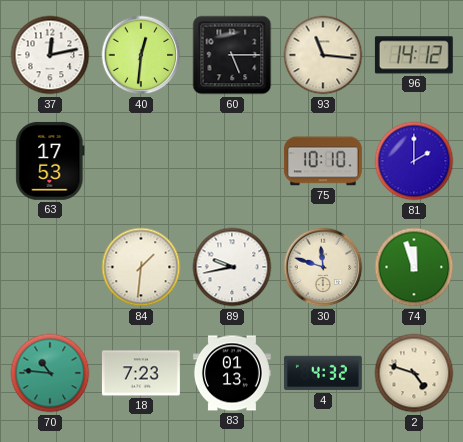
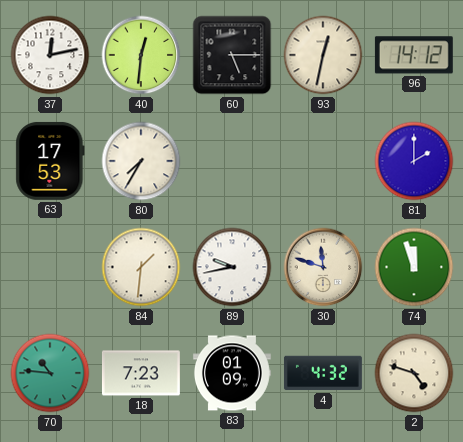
93: 11:16 -> 12:32
80: none -> 7:35
75: 10:10 -> none
83: 01:13 -> 01:09
